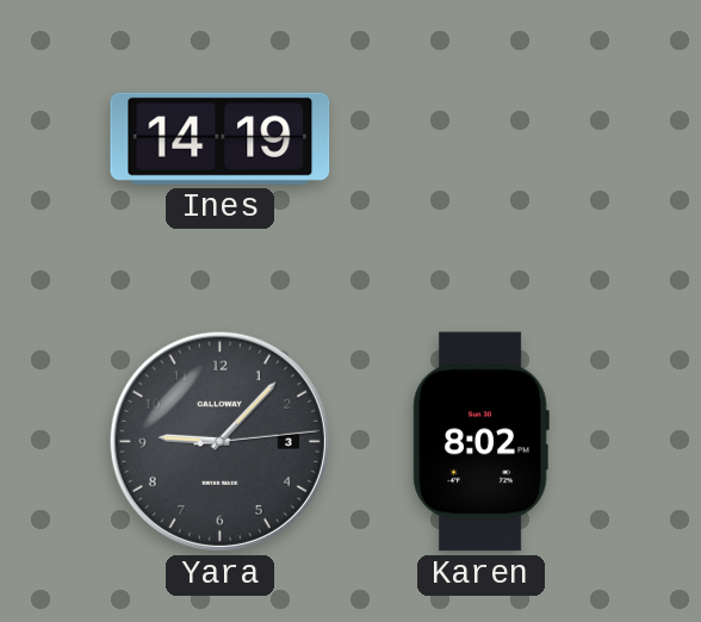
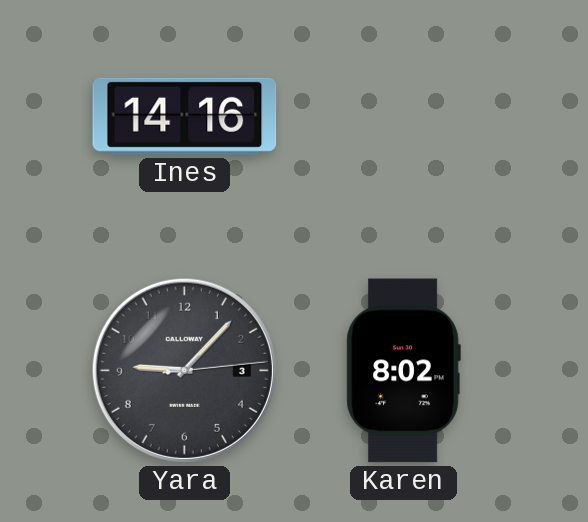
Ines: 14:19 -> 14:16
